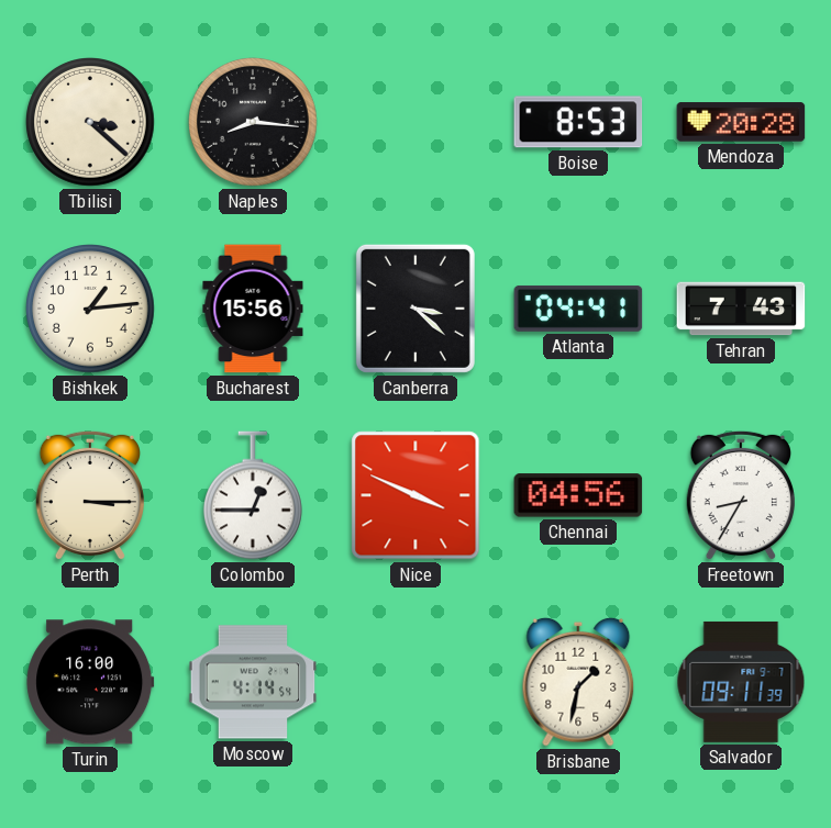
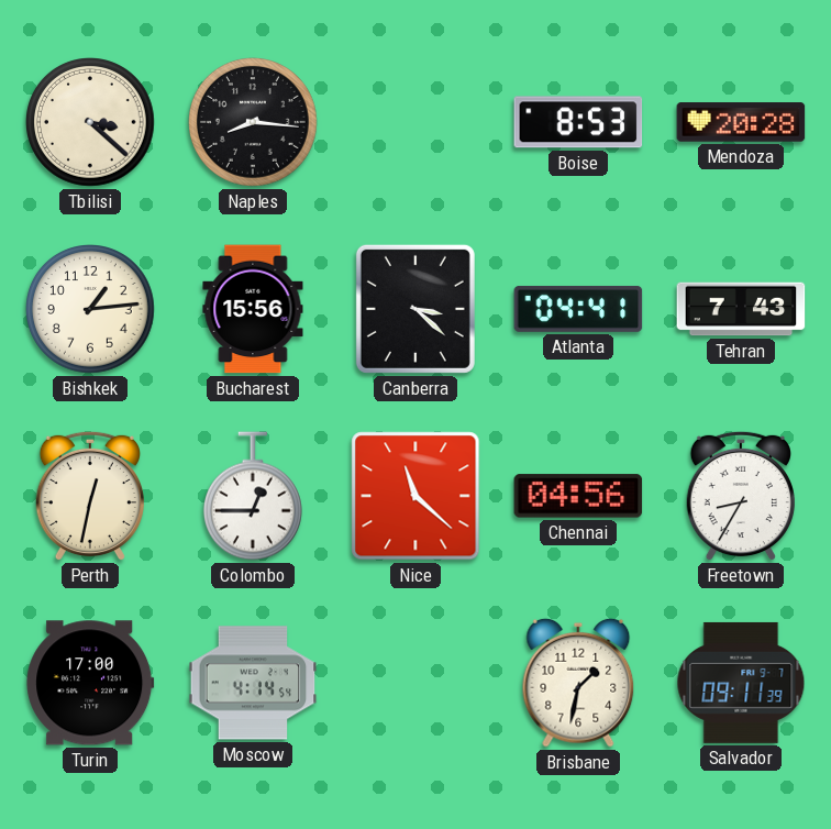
Perth: 3:15 -> 12:32
Nice: 3:49 -> 11:22
Turin: 16:00 -> 17:00
